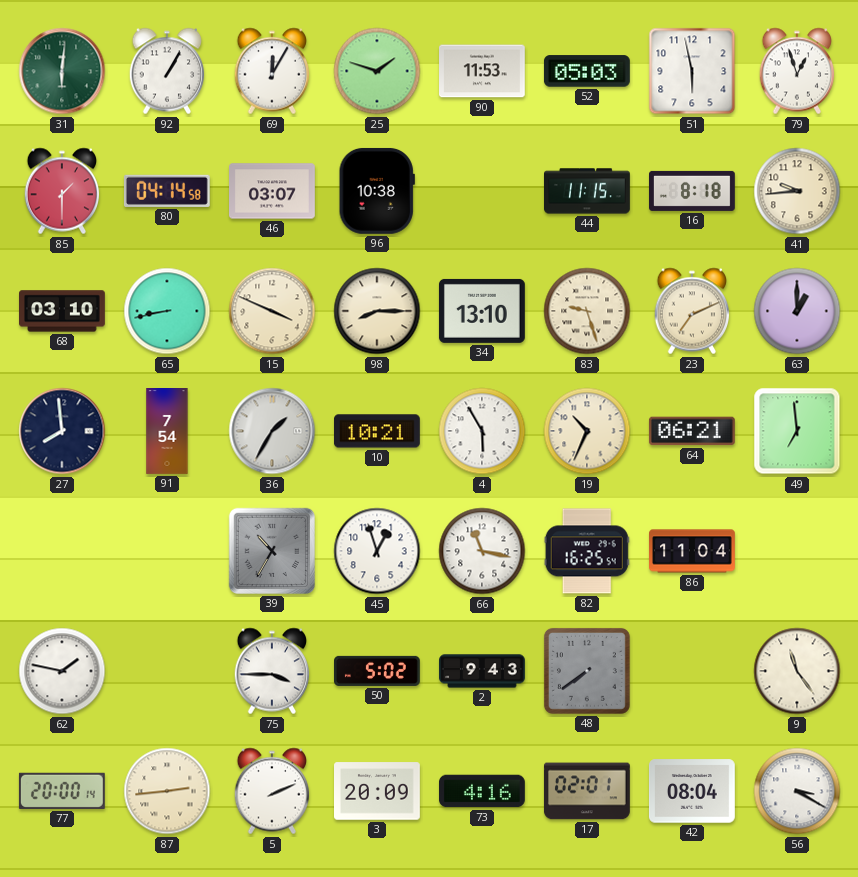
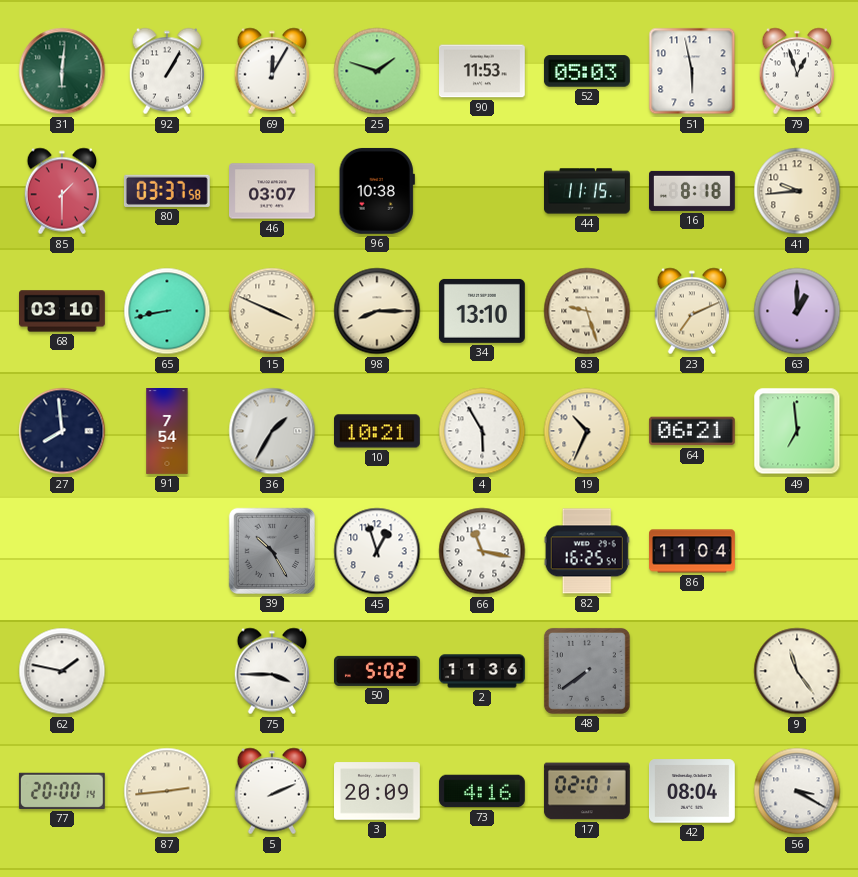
80: 04:14 -> 03:37
39: 10:35 -> 10:25
2: 9:43 -> 11:36
